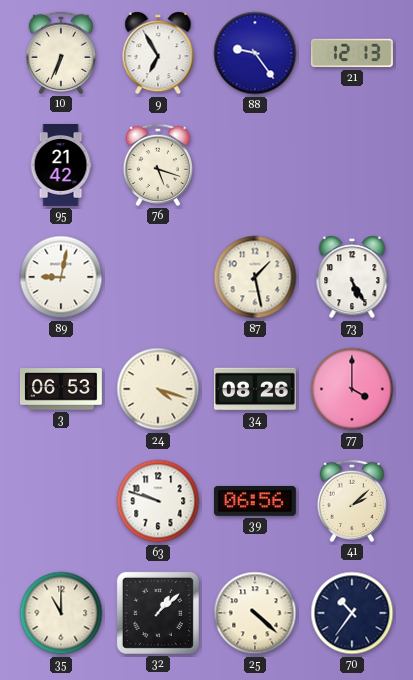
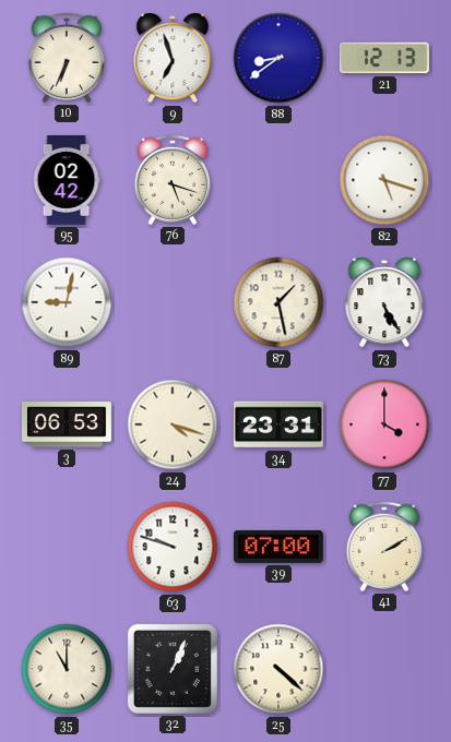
9: 6:55 -> 6:57
88: 9:24 -> 8:39
95: 21:42 -> 02:42
82: none -> 5:18
34: 08:26 -> 23:31
39: 06:56 -> 07:00
41: 2:08 -> 2:10
32: 1:08 -> 1:04
70: 10:36 -> none
